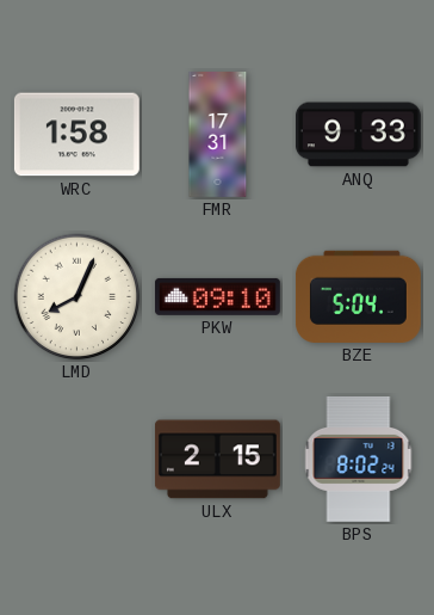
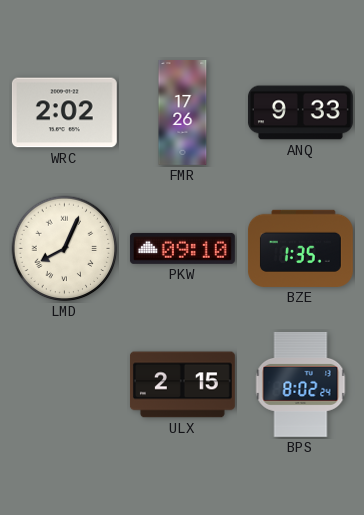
WRC: 1:58 -> 2:02
FMR: 17:31 -> 17:26
BZE: 5:04 -> 1:35
